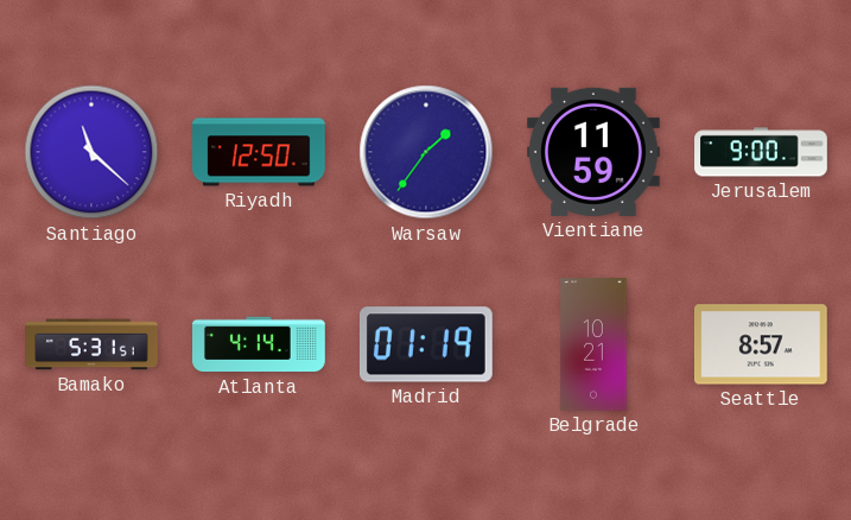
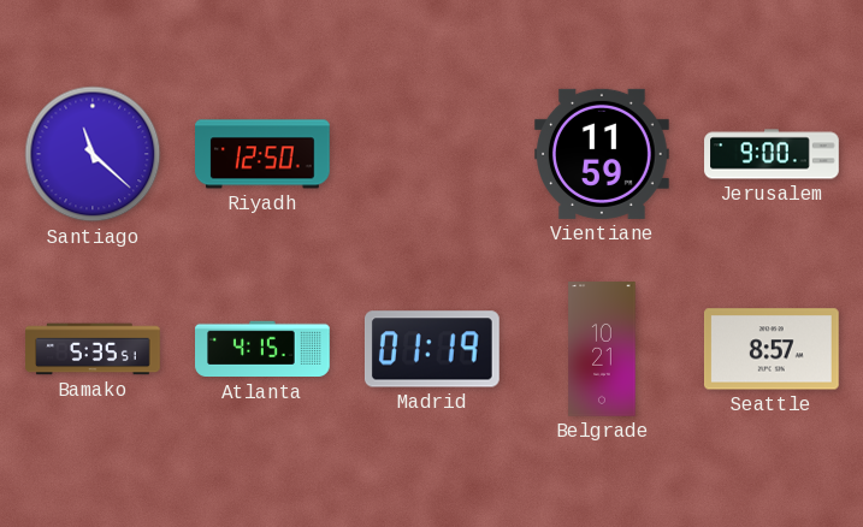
Warsaw: 1:36 -> none
Bamako: 5:31 -> 5:35
Atlanta: 4:14 -> 4:15
